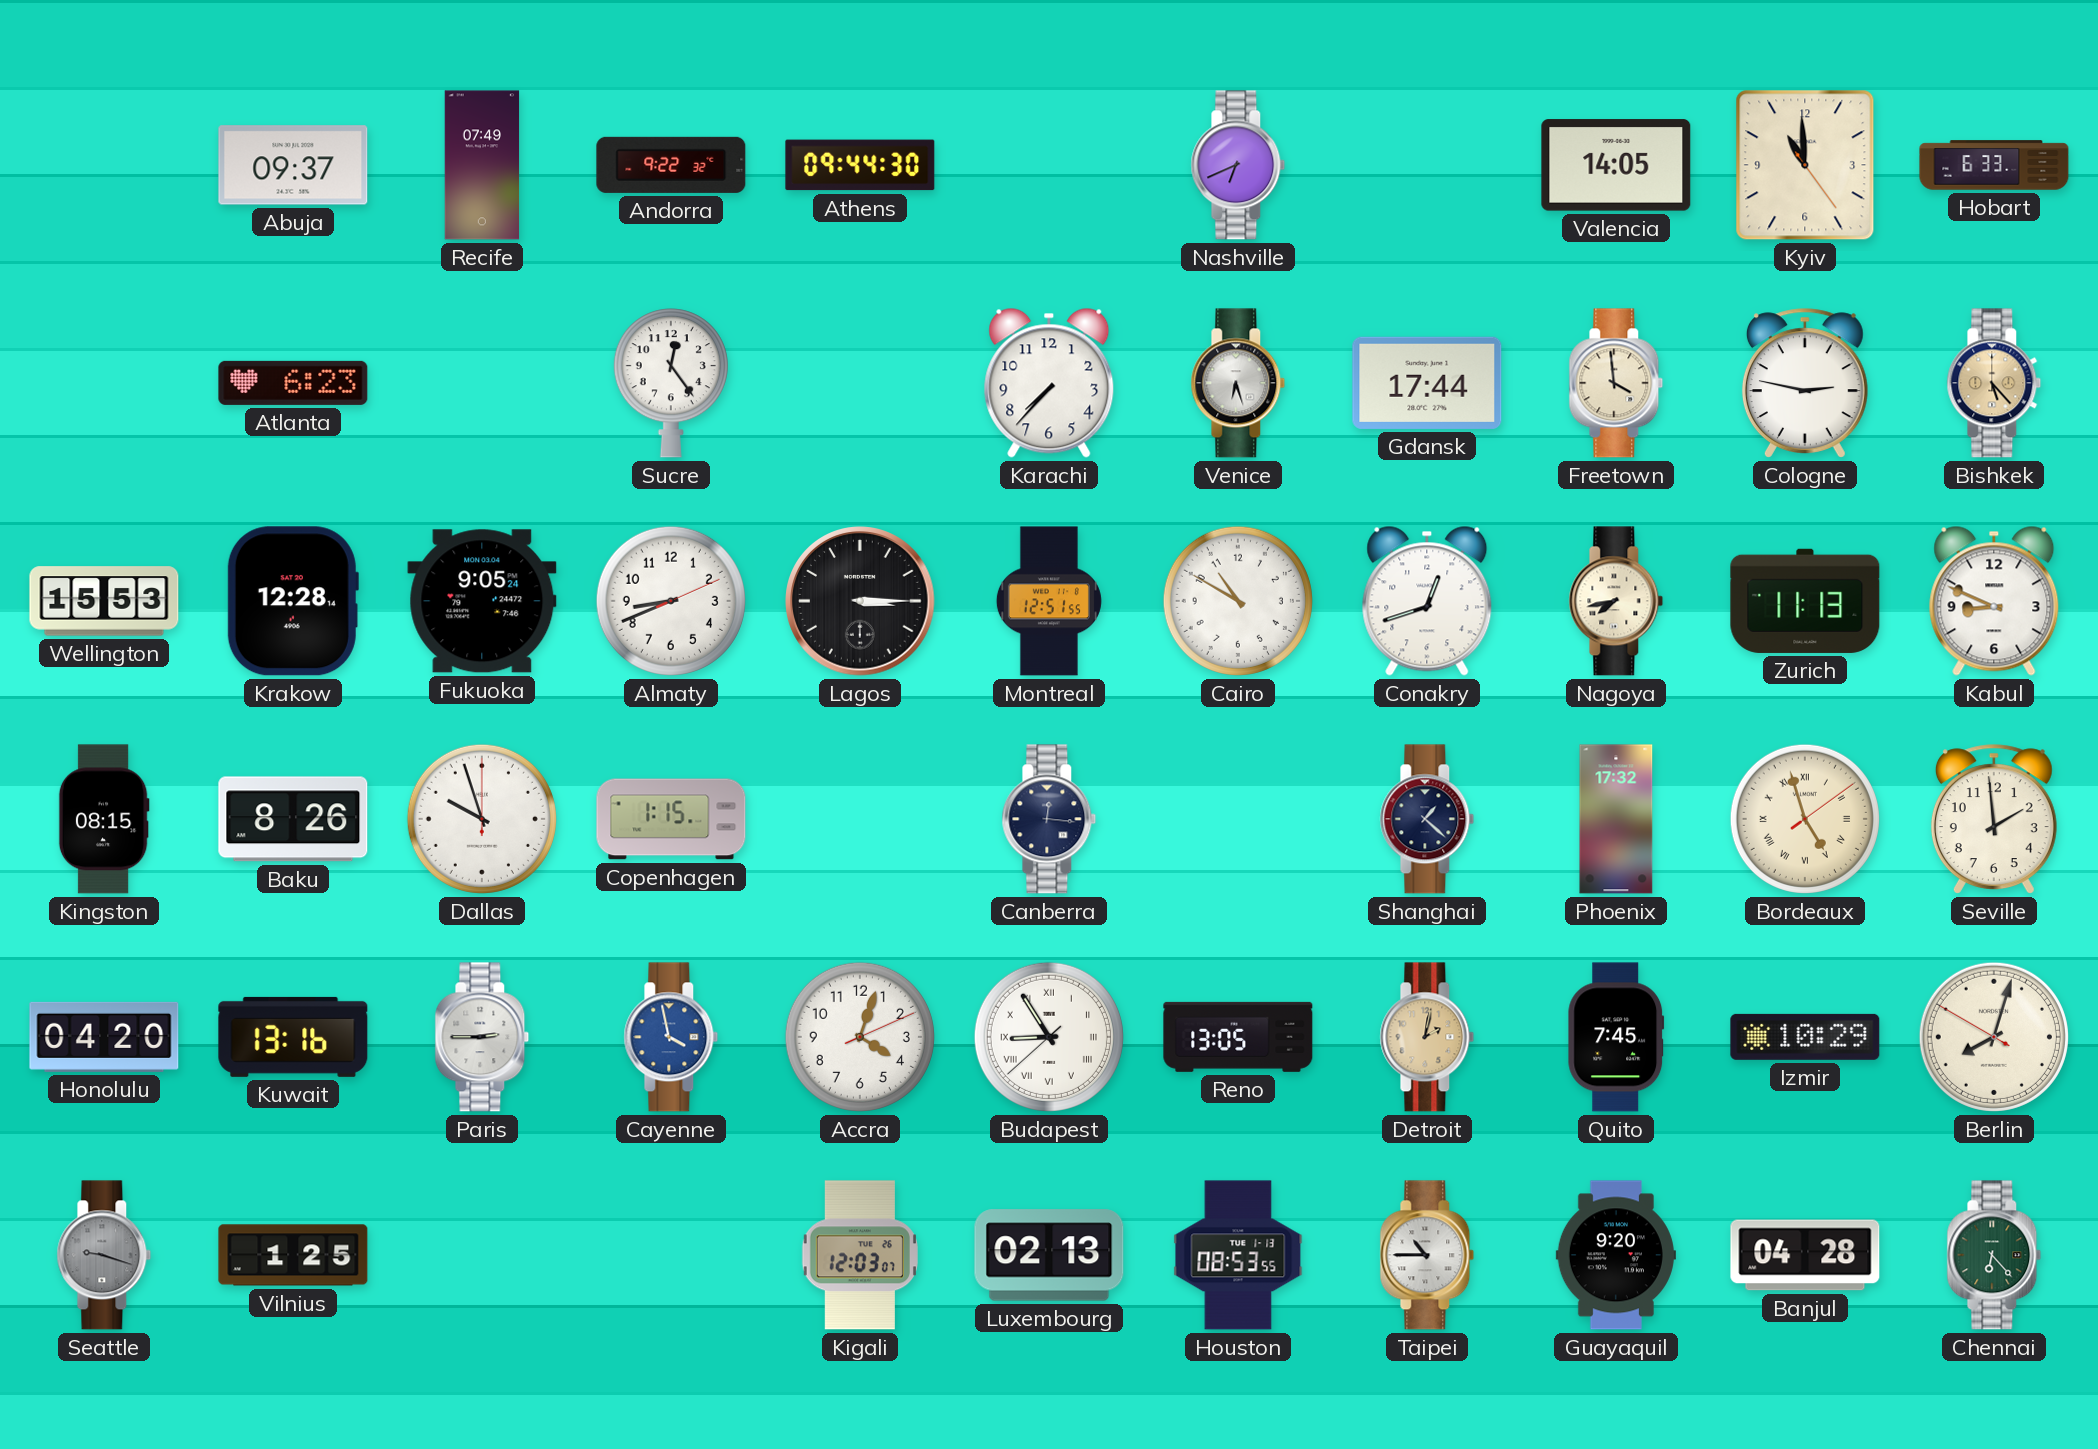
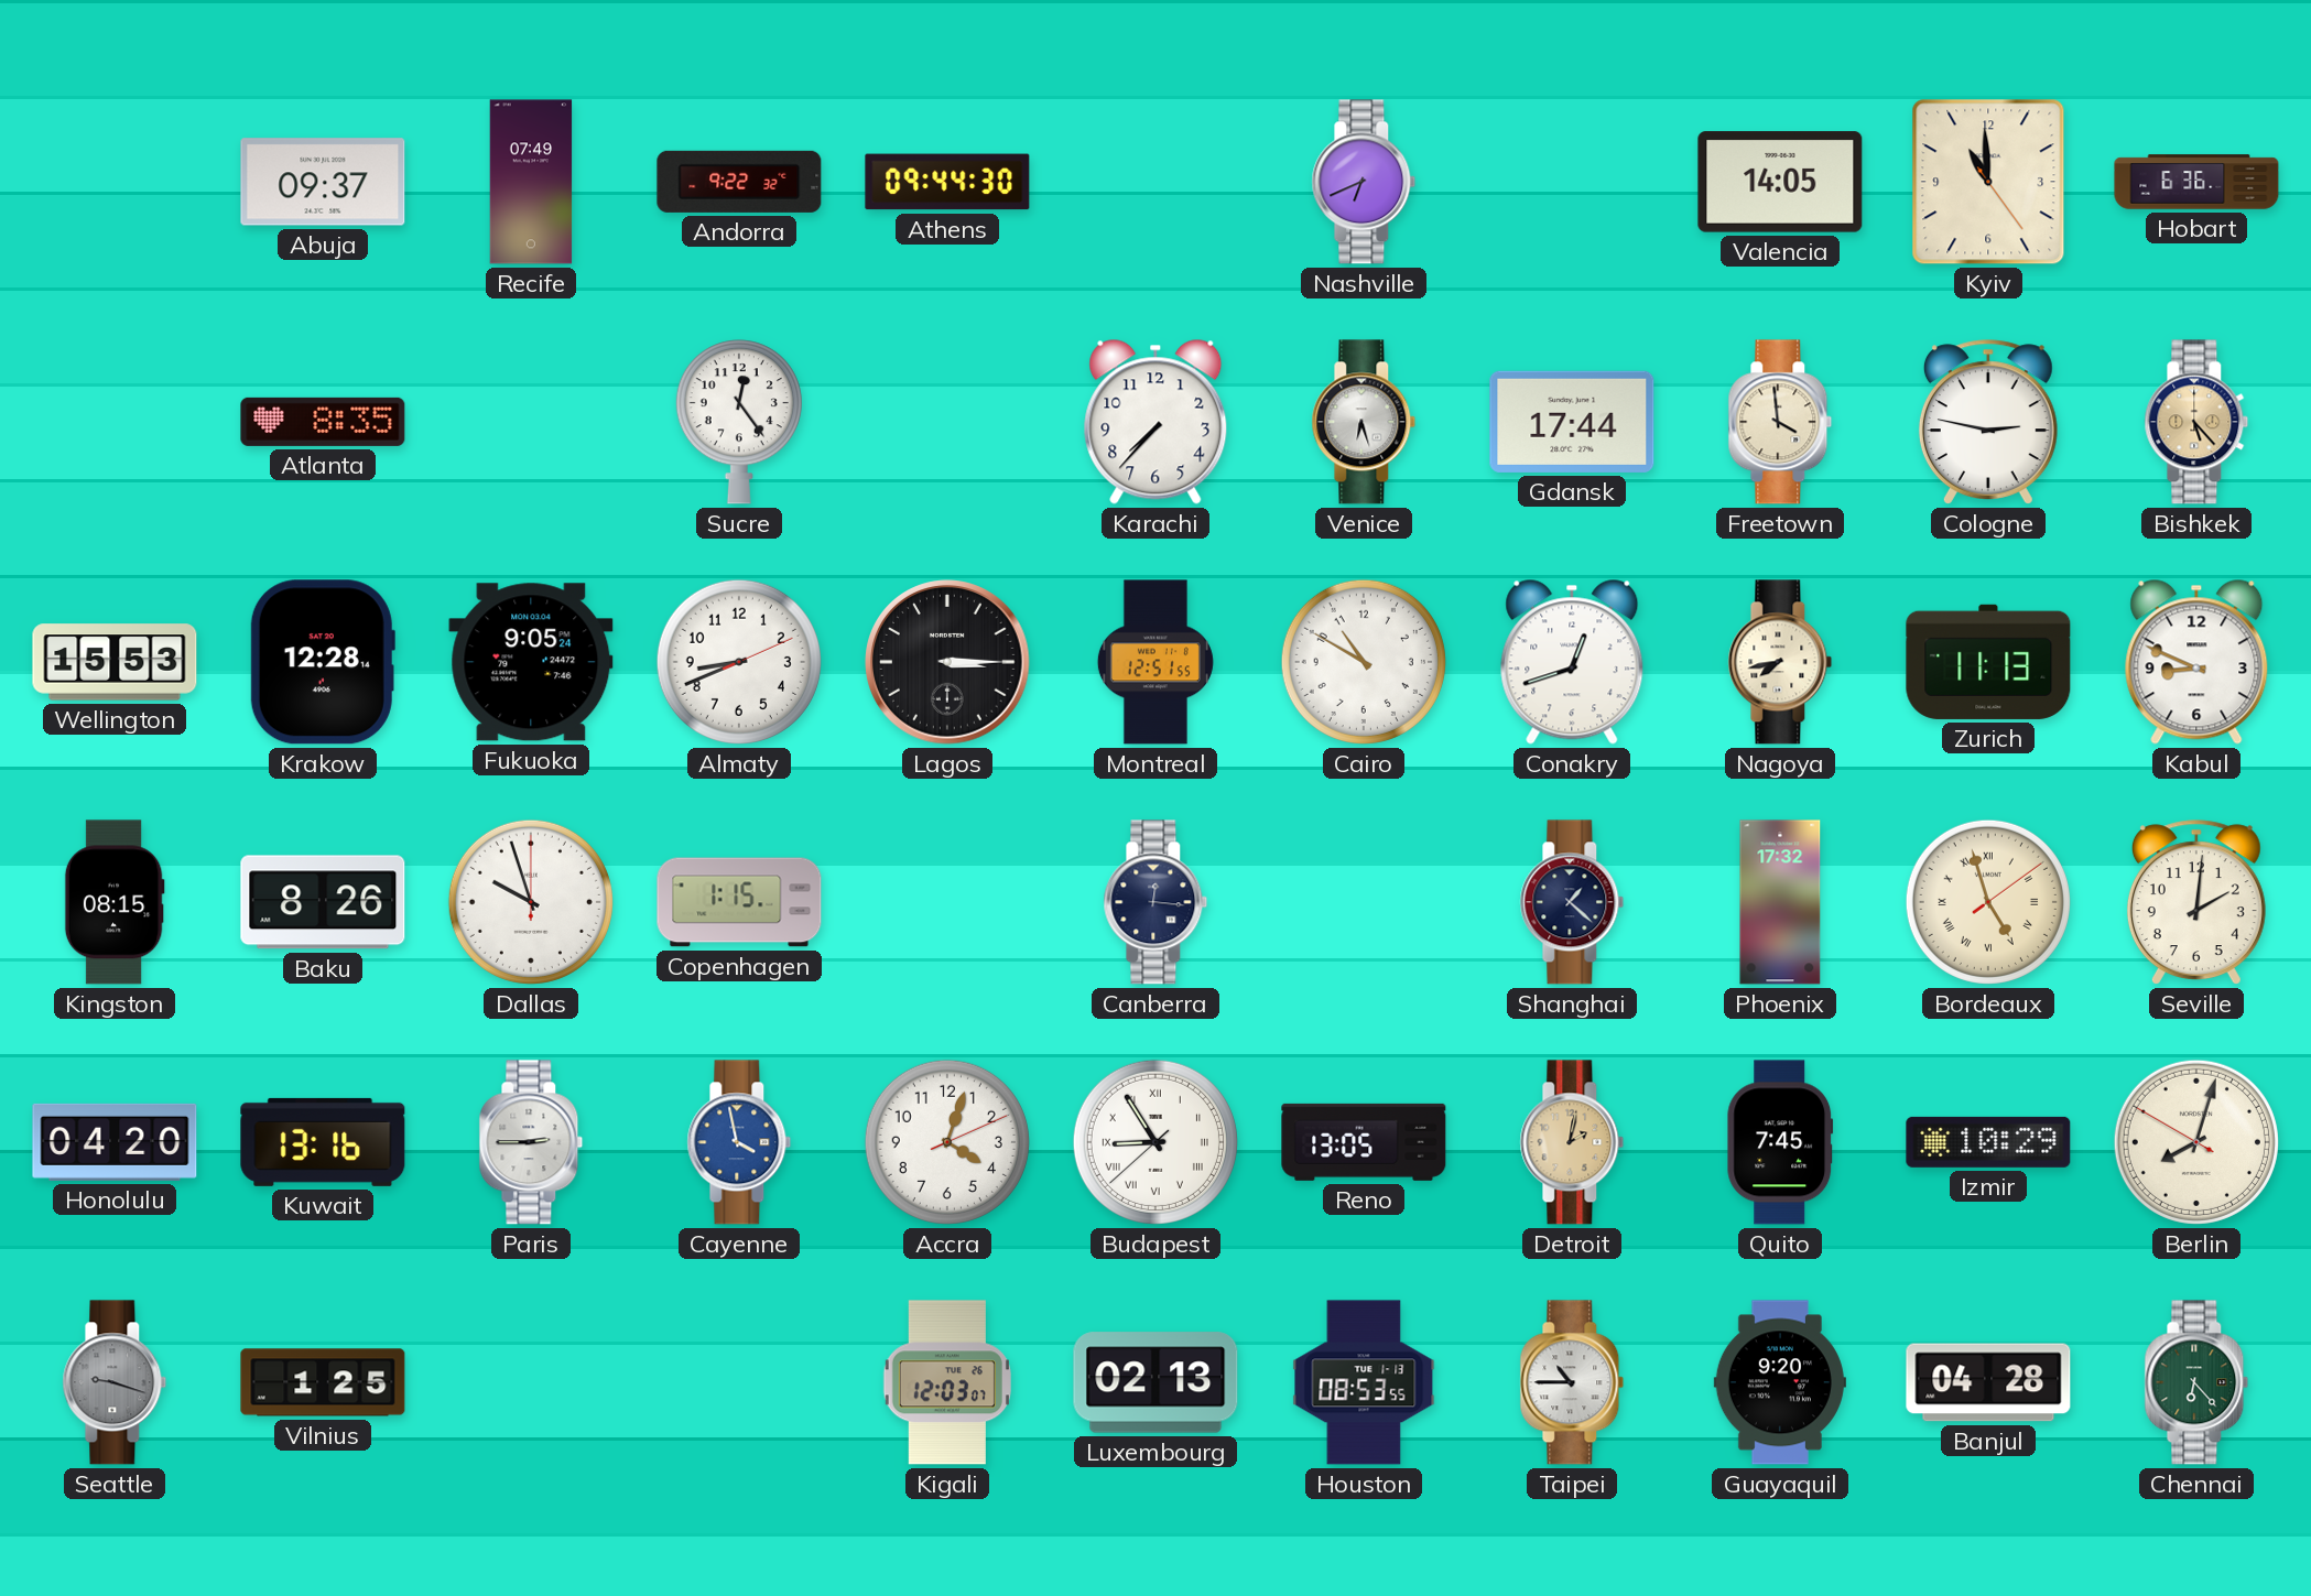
Hobart: 6:33 -> 6:36
Atlanta: 6:23 -> 8:35
Seville: 1:59 -> 2:01
